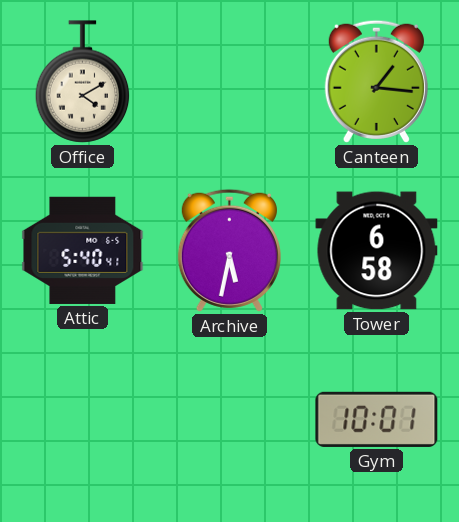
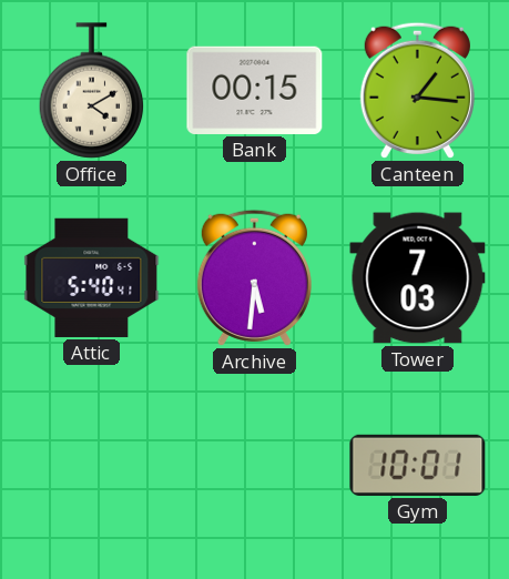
Bank: none -> 00:15
Archive: 5:32 -> 5:31
Tower: 6:58 -> 7:03
